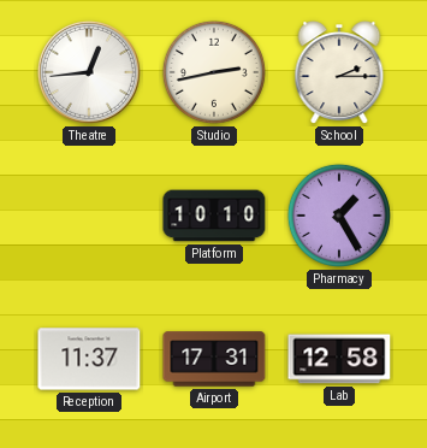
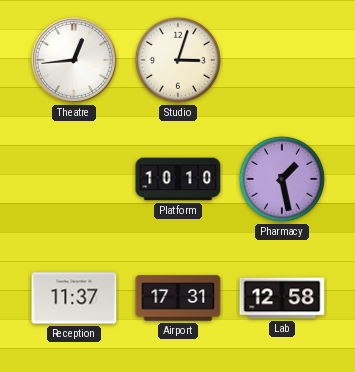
Studio: 2:43 -> 3:03
School: 2:15 -> none
Pharmacy: 1:25 -> 1:28
